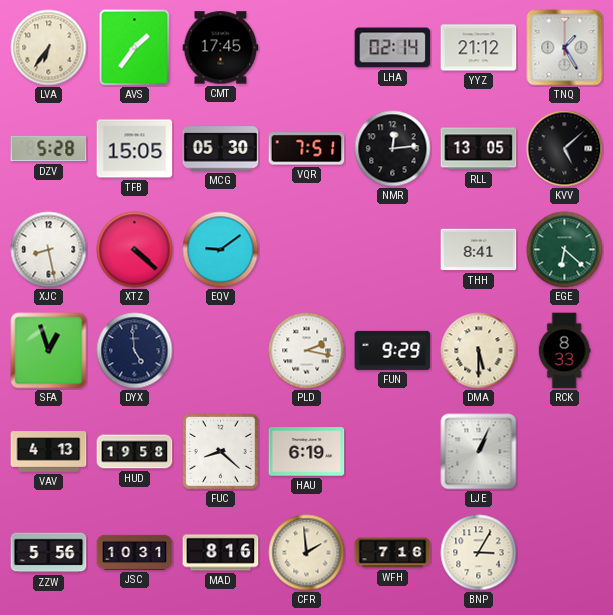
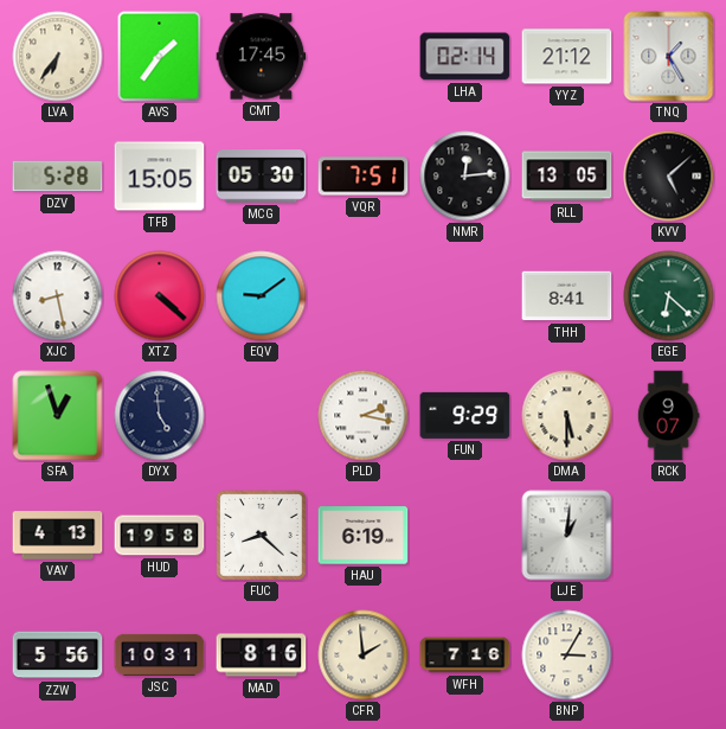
RCK: 8:33 -> 9:07
LJE: 1:04 -> 1:01
